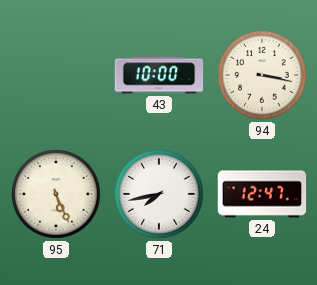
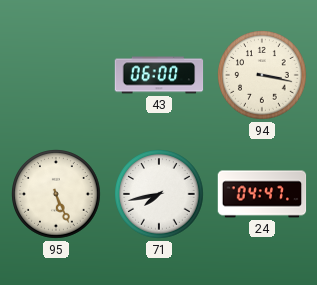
43: 10:00 -> 06:00
24: 12:47 -> 04:47
